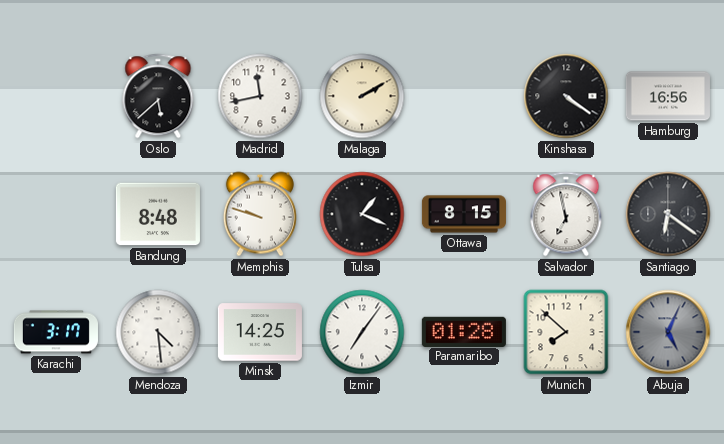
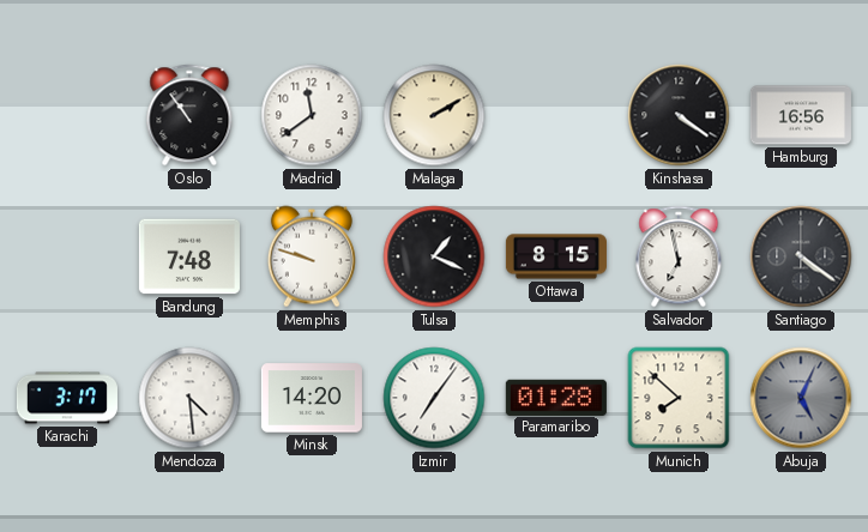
Oslo: 5:38 -> 10:54
Madrid: 11:43 -> 11:39
Bandung: 8:48 -> 7:48
Santiago: 6:21 -> 4:21
Minsk: 14:25 -> 14:20
